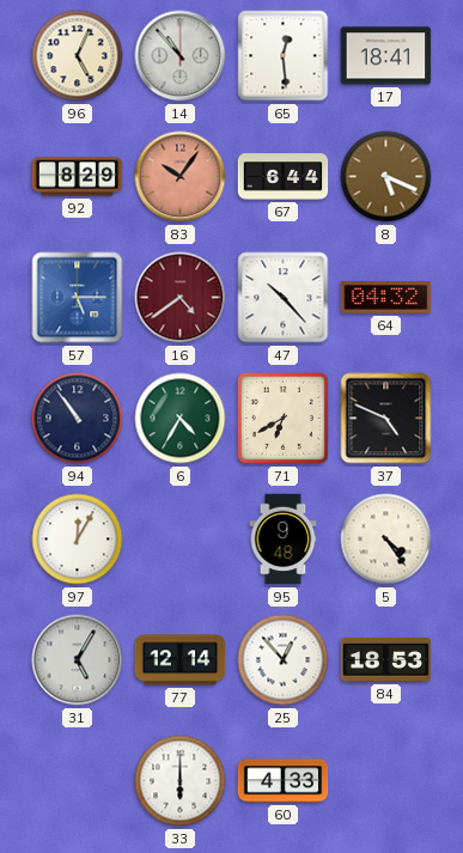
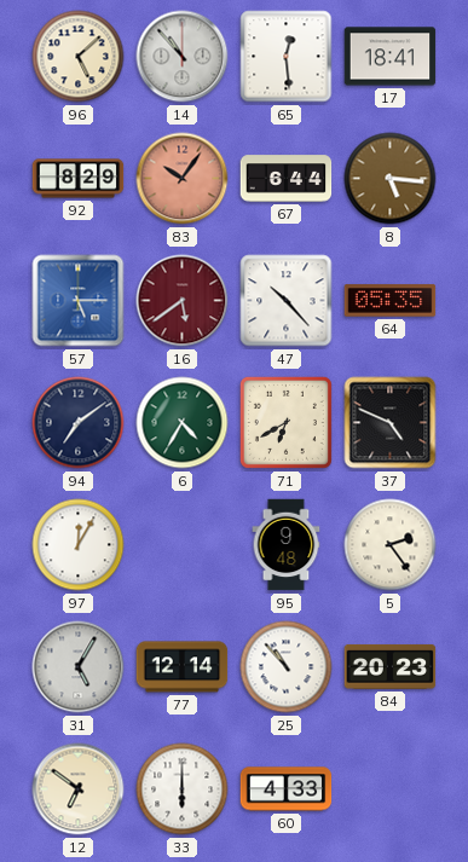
96: 5:04 -> 5:08
8: 5:19 -> 5:16
16: 4:39 -> 5:39
64: 04:32 -> 05:35
94: 10:54 -> 7:09
5: 4:24 -> 2:24
25: 12:53 -> 10:53
84: 18:53 -> 20:23
12: none -> 6:51
